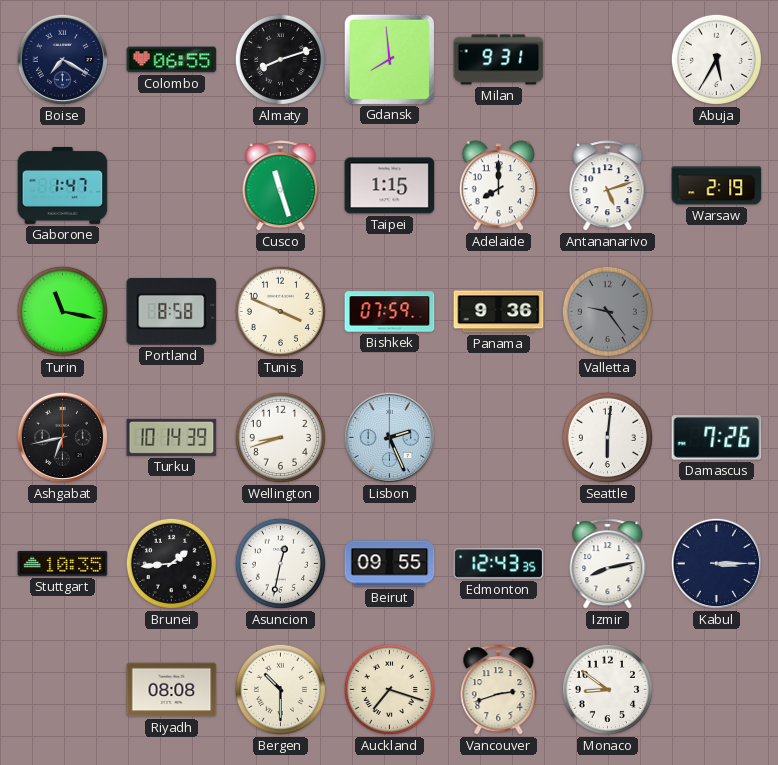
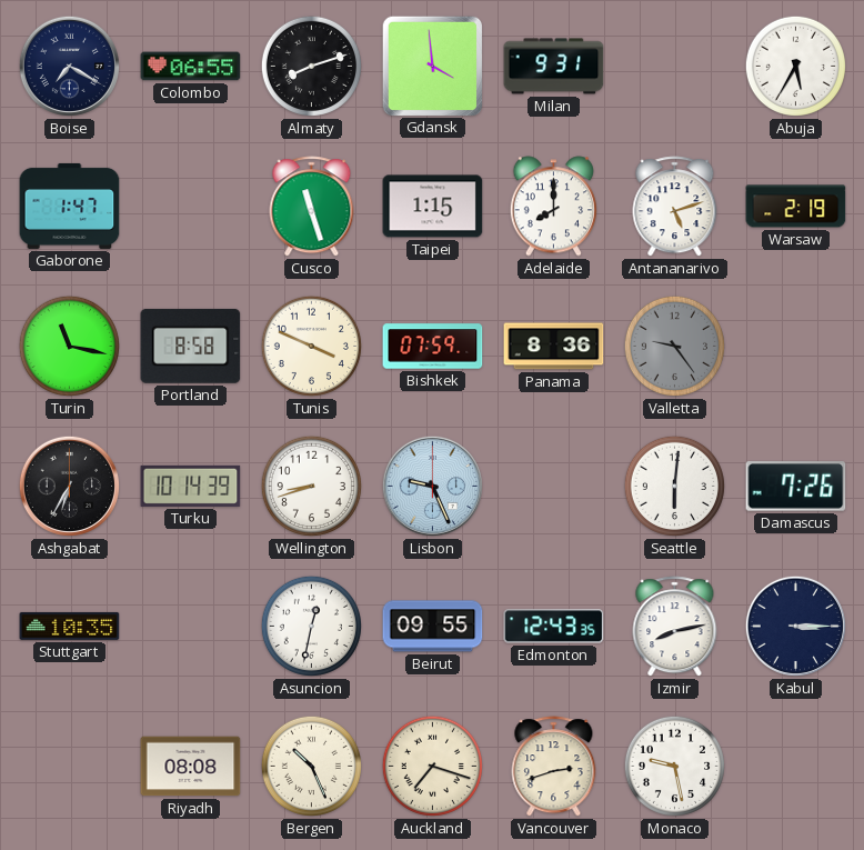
Gdansk: 7:59 -> 3:59
Panama: 9:36 -> 8:36
Ashgabat: 6:43 -> 6:35
Lisbon: 2:26 -> 9:26
Brunei: 1:44 -> none
Bergen: 10:30 -> 10:26
Monaco: 8:51 -> 9:28
